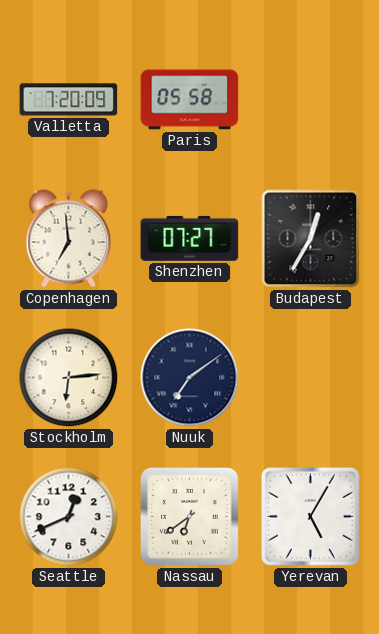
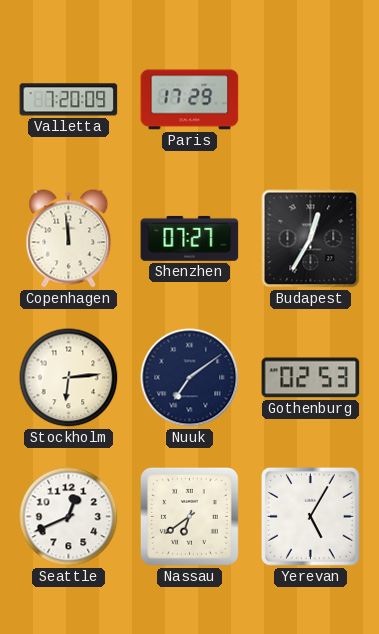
Paris: 05:58 -> 17:29
Copenhagen: 6:59 -> 11:59
Gothenburg: none -> 02:53
